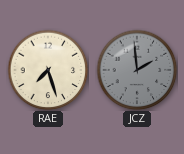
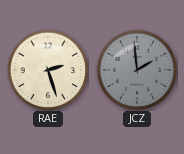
RAE: 7:27 -> 2:27
